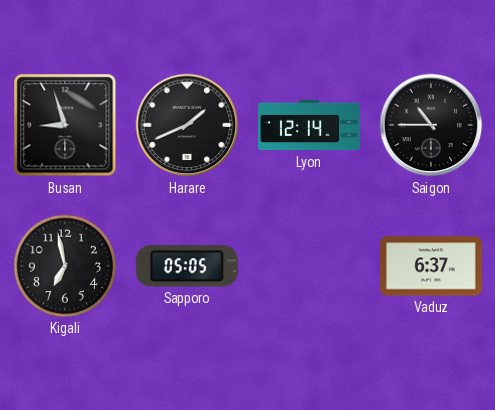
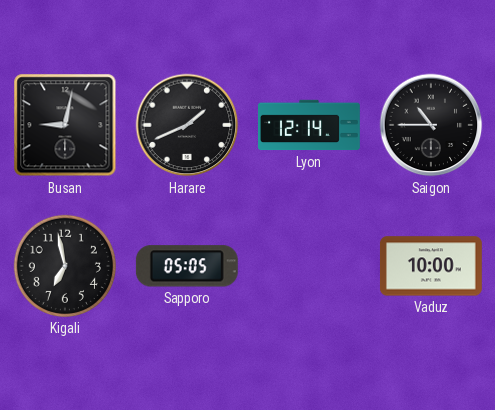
Busan: 8:57 -> 9:02
Vaduz: 6:37 -> 10:00
